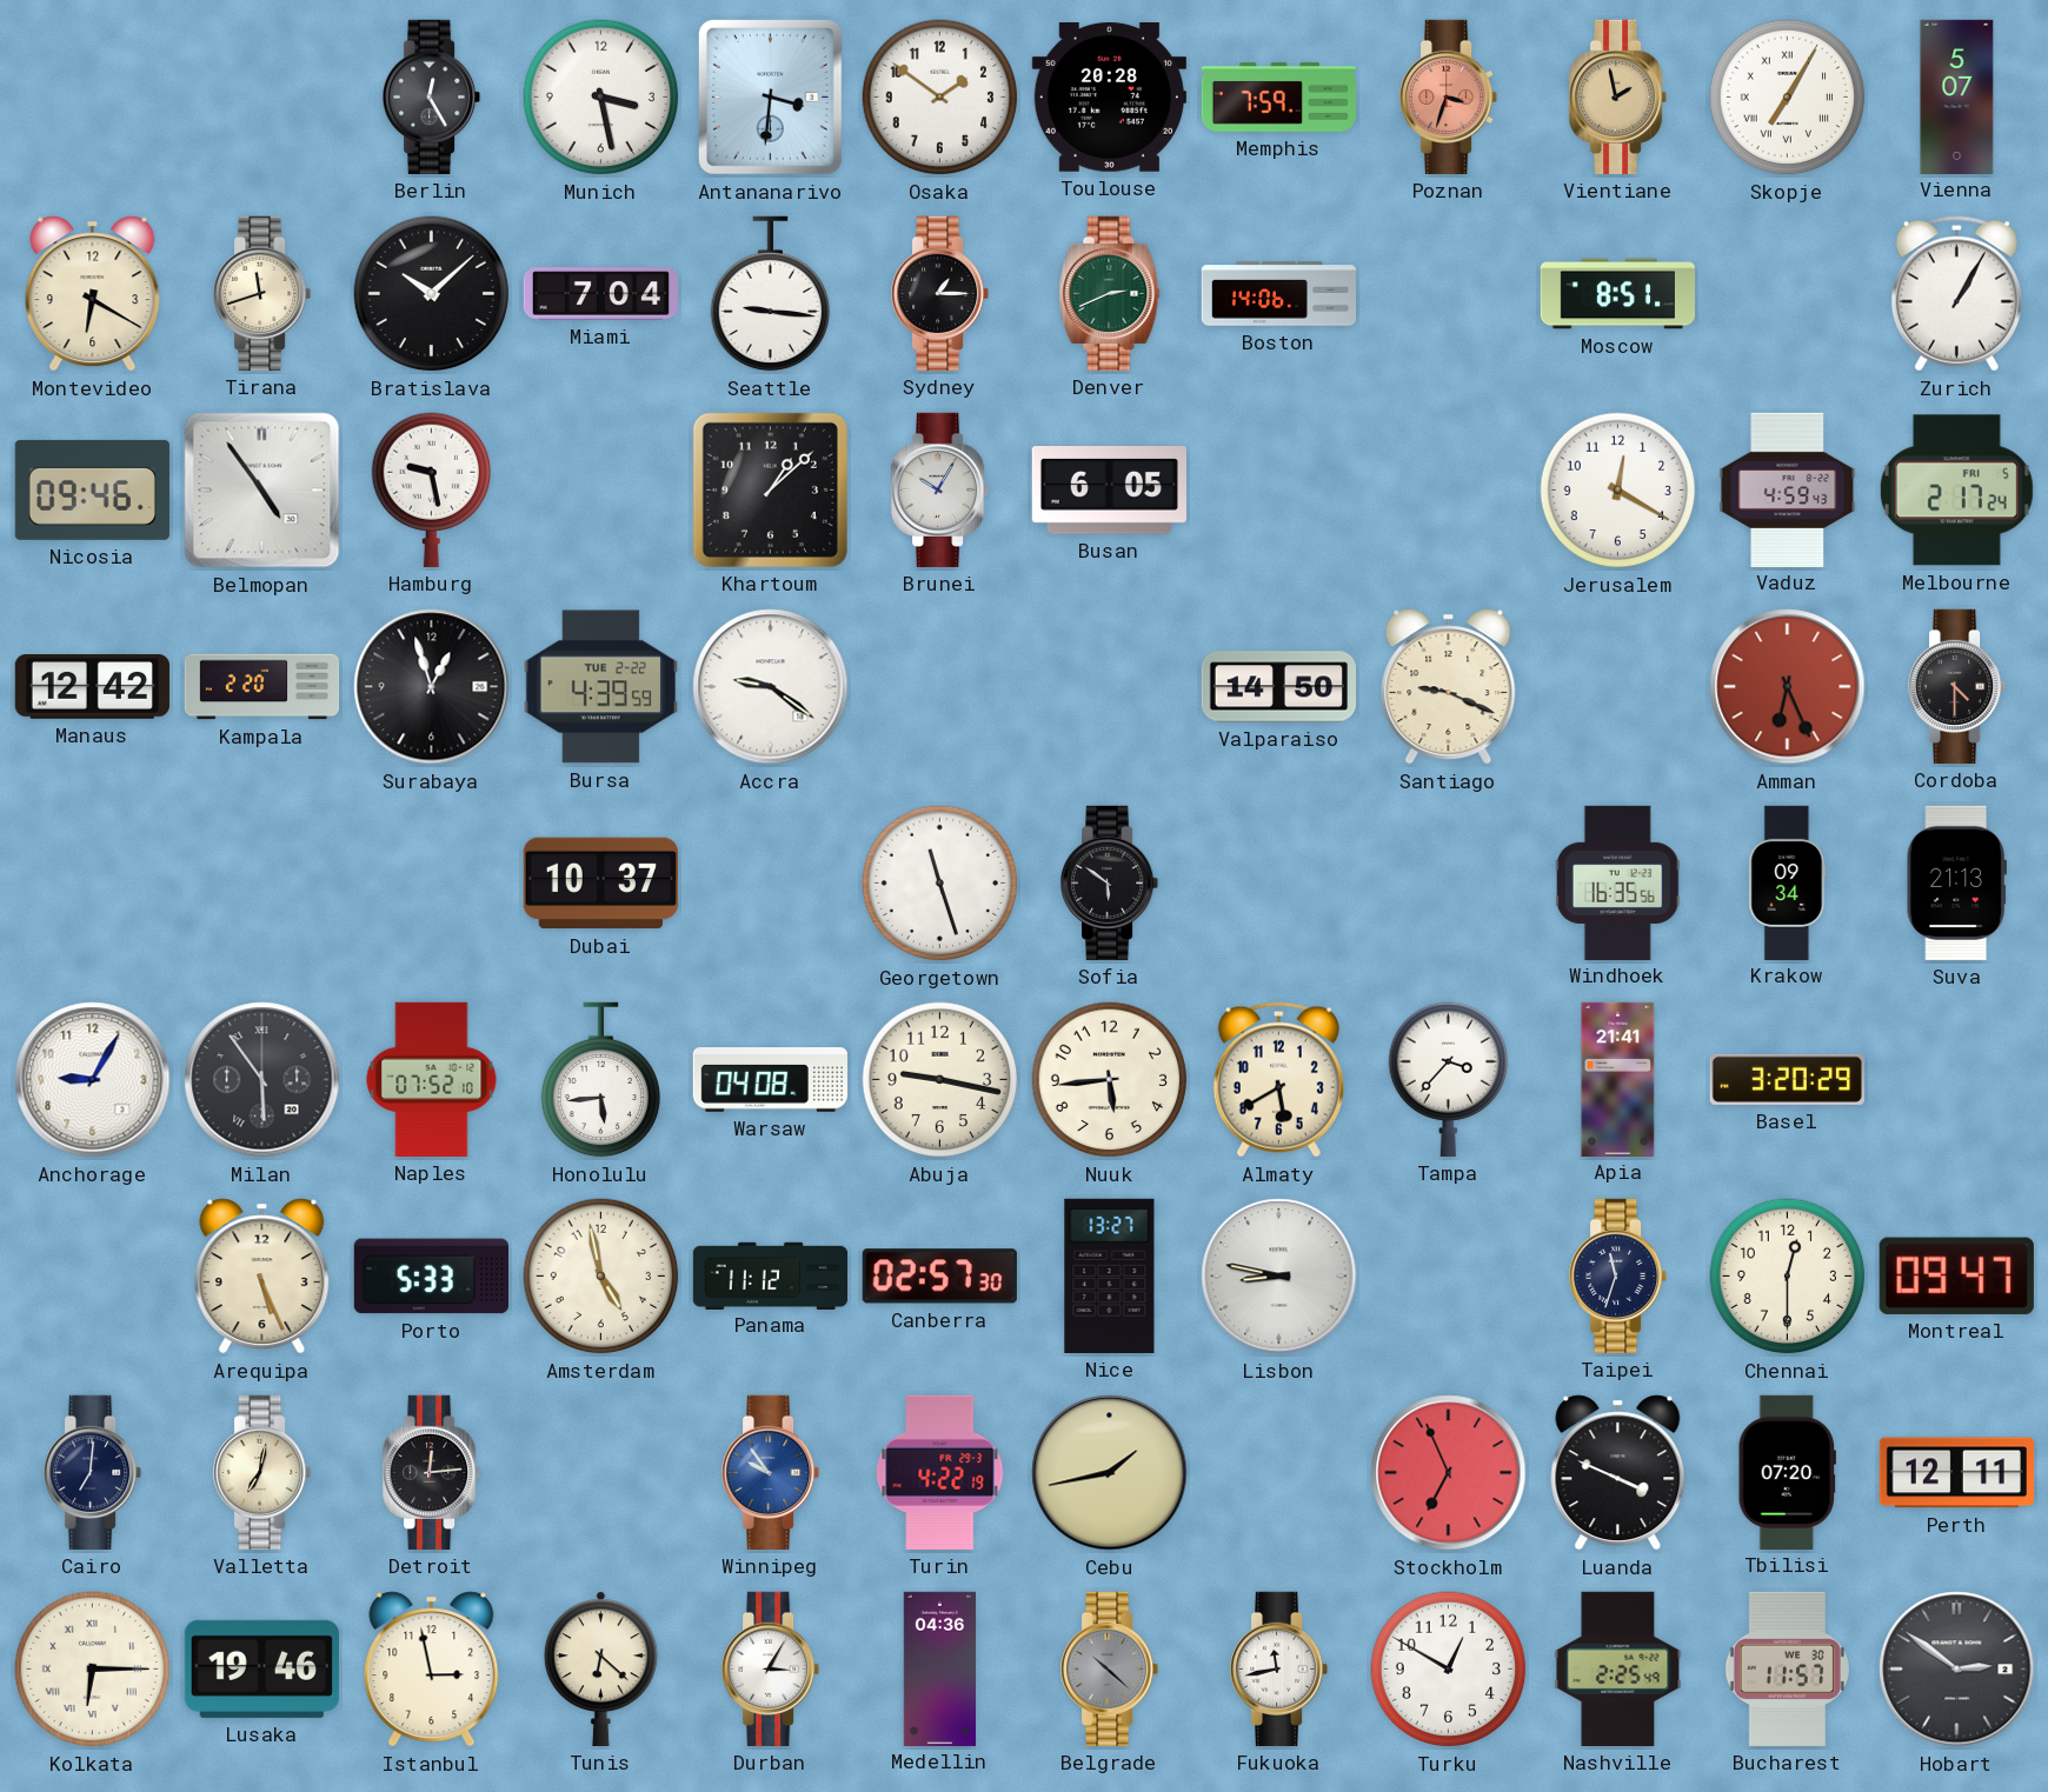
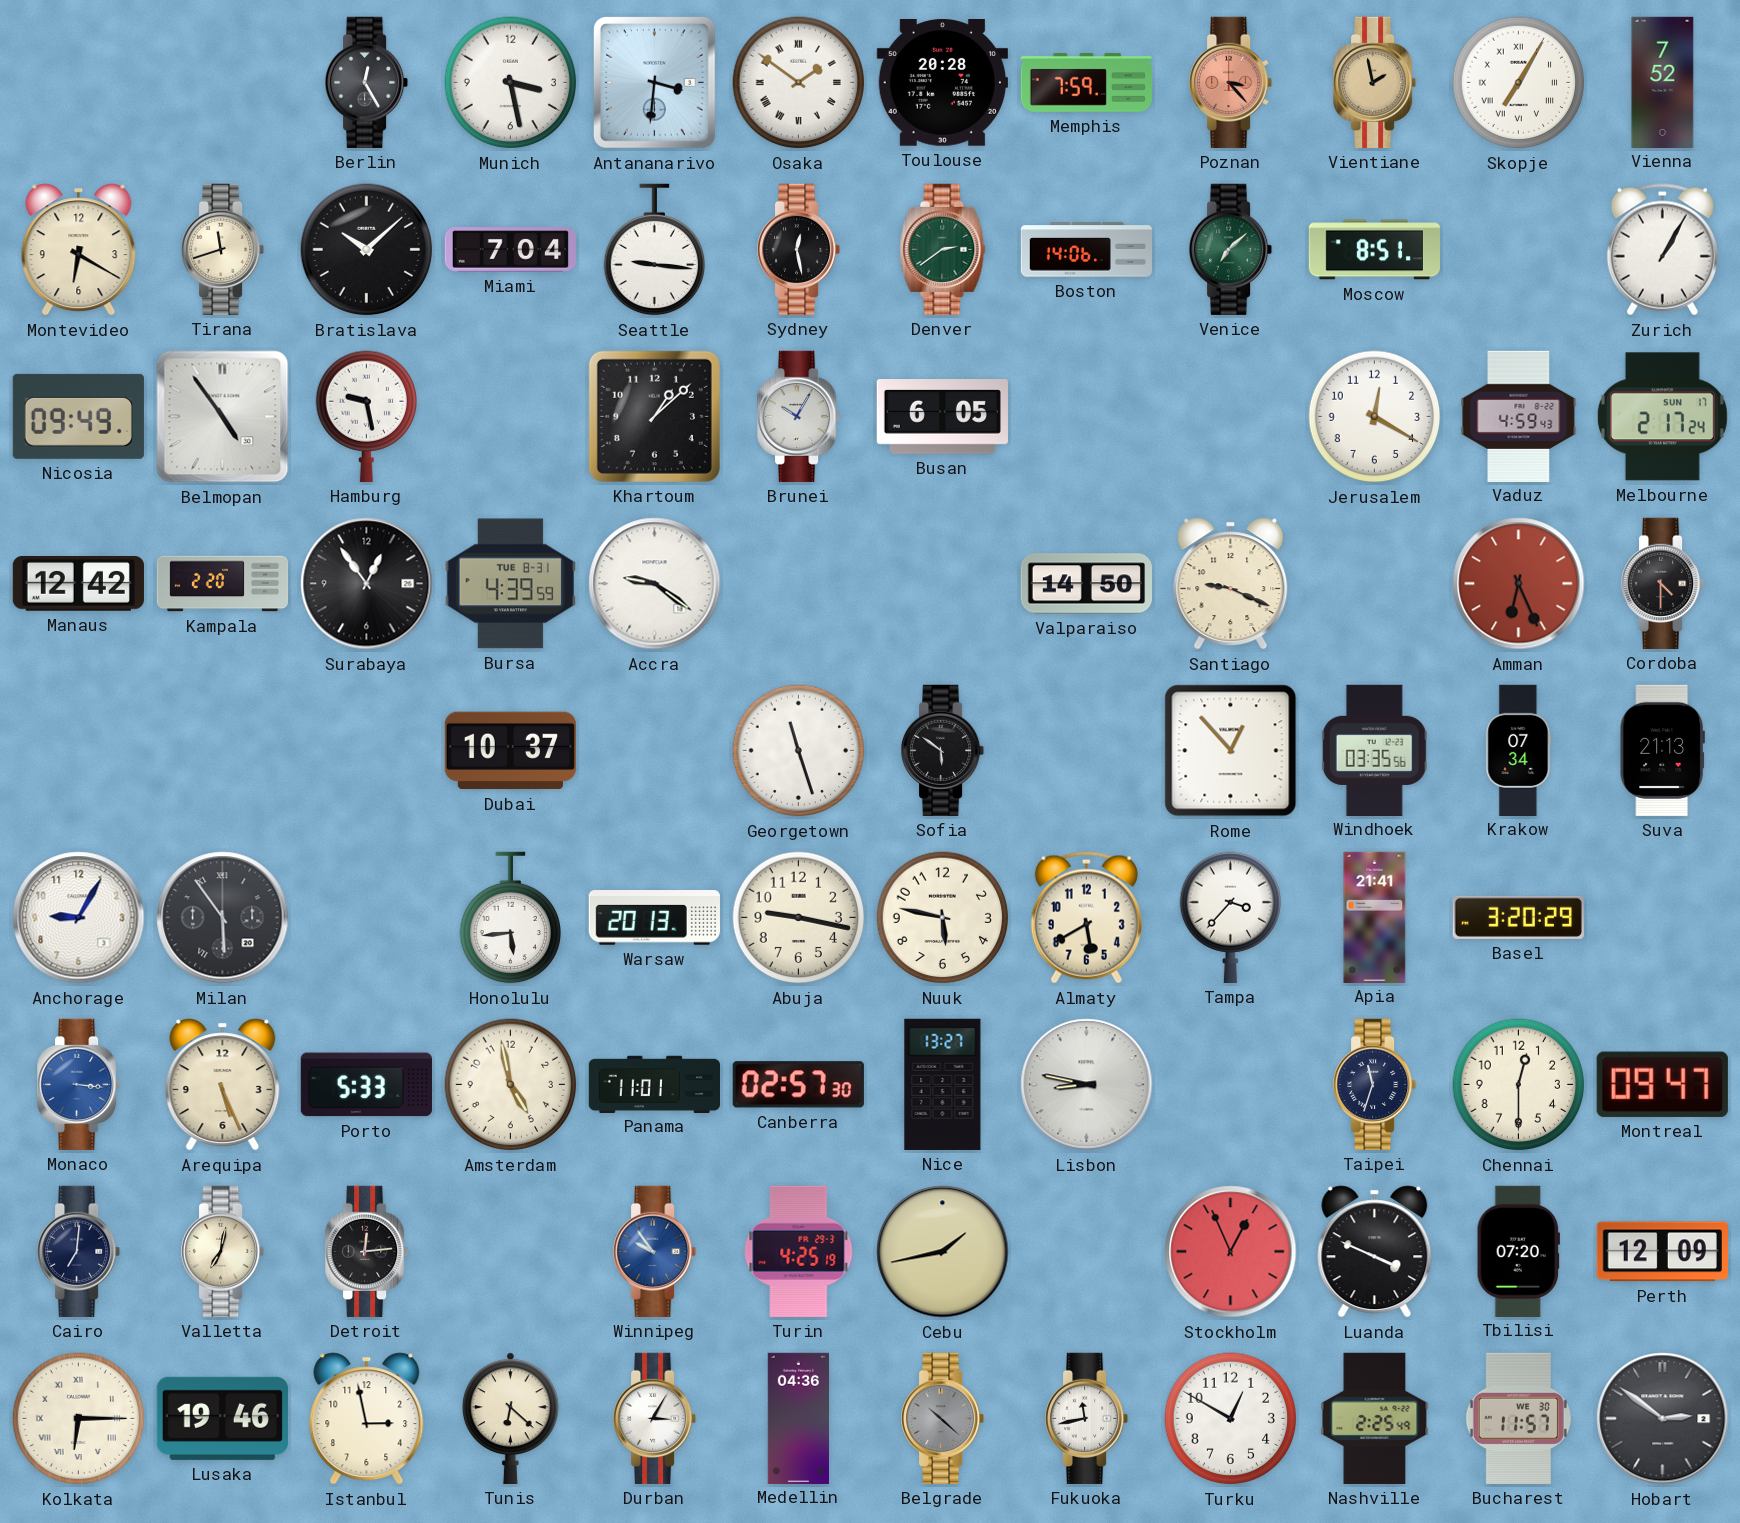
Osaka numerals: Arabic -> Roman
Poznan: 3:33 -> 3:23
Vienna: 5:07 -> 7:52
Sydney: 1:15 -> 12:28
Denver: 2:41 -> 2:39
Venice: none -> 7:08
Nicosia: 09:46 -> 09:49
Melbourne date: FRI 5 -> SUN 17
Surabaya: 12:57 -> 12:54
Bursa date: TUE 2-22 -> TUE 8-31
Rome: none -> 12:53
Windhoek: 16:35 -> 03:35
Krakow: 09:34 -> 07:34
Naples: 07:52 -> none
Warsaw: 04:08 -> 20:13
Nuuk: 5:44 -> 5:47
Monaco: none -> 3:16
Panama: 11:12 -> 11:01
Turin: 4:22 -> 4:25
Stockholm: 6:56 -> 12:56
Perth: 12:11 -> 12:09
